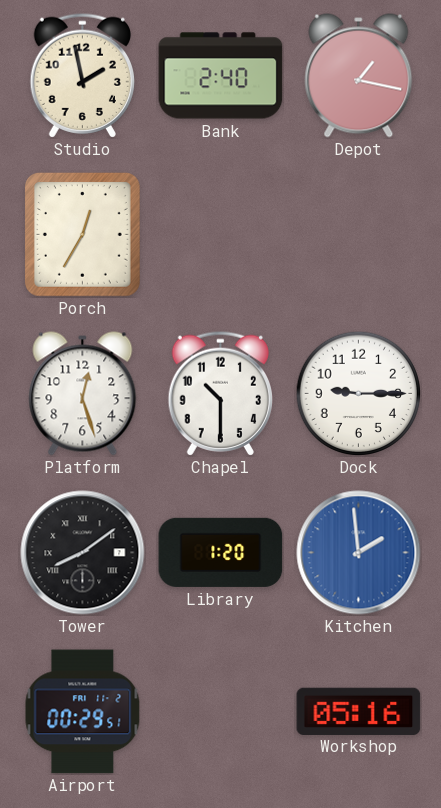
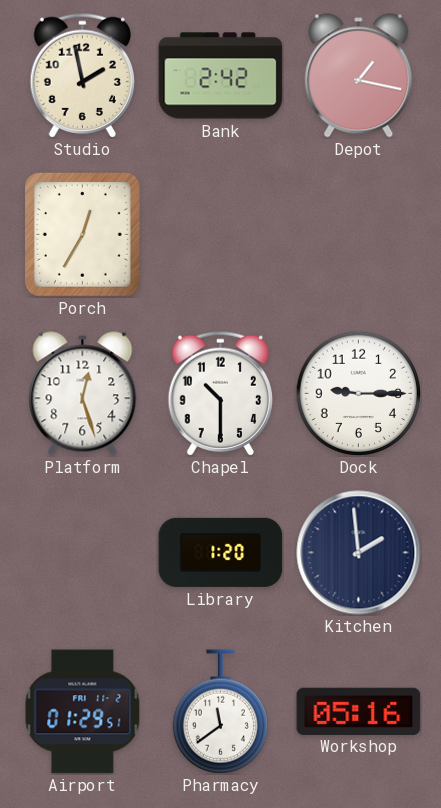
Bank: 2:40 -> 2:42
Tower: 8:09 -> none
Kitchen dial: blue -> navy
Airport: 00:29 -> 01:29
Pharmacy: none -> 11:39
